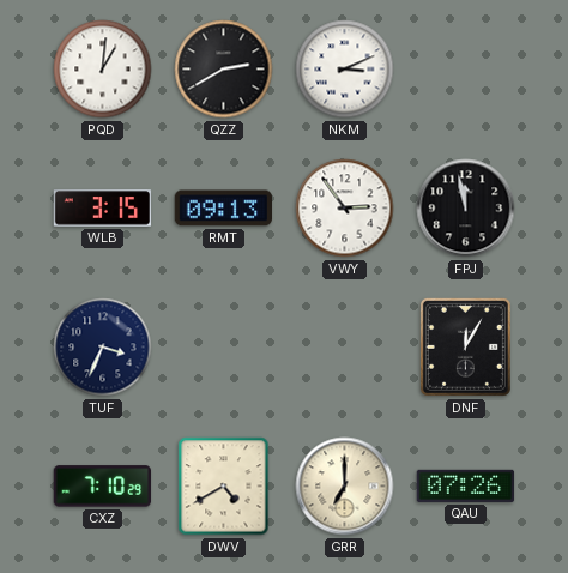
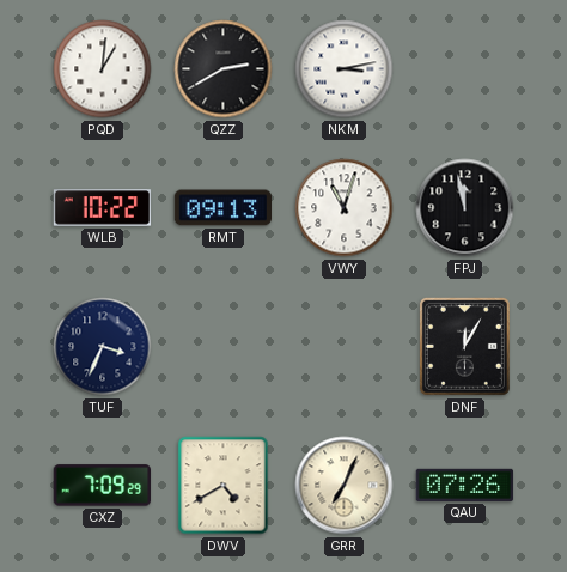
NKM: 3:11 -> 3:13
WLB: 3:15 -> 10:22
VWY: 2:54 -> 11:03
CXZ: 7:10 -> 7:09
GRR: 7:00 -> 7:04
